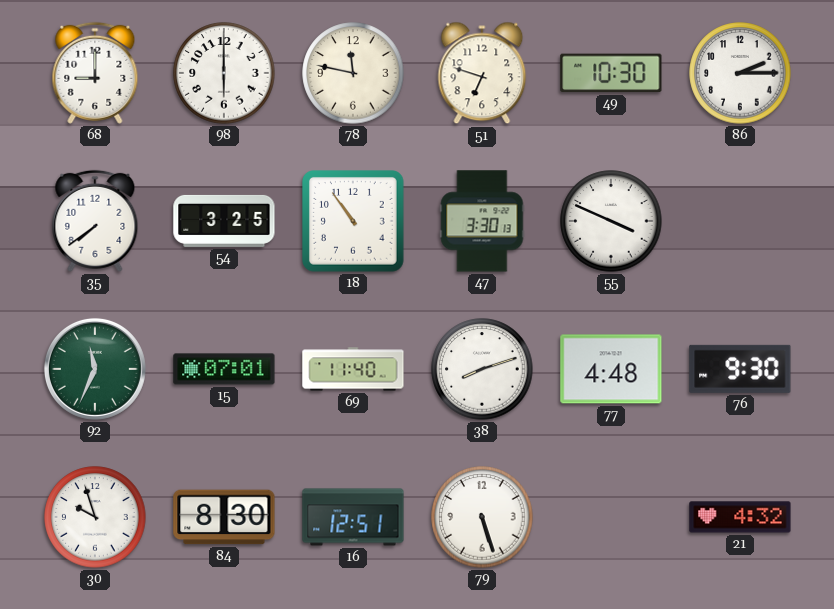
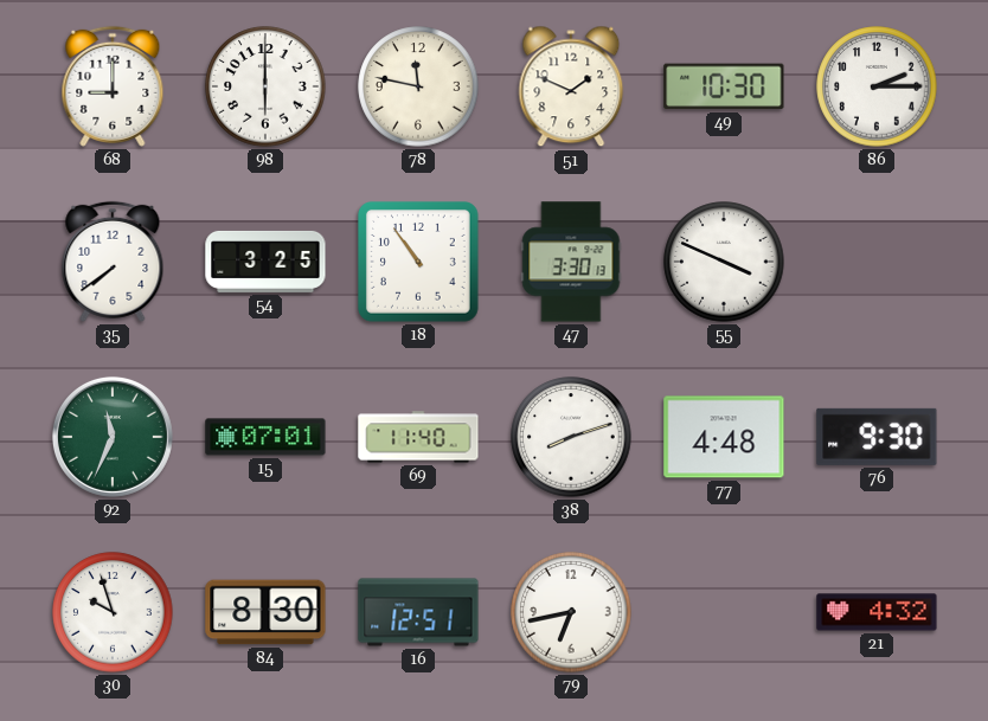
51: 6:48 -> 1:49
79: 5:27 -> 6:43
